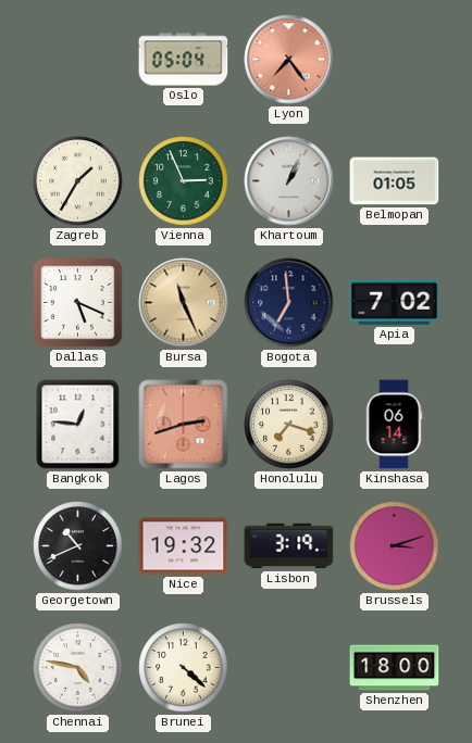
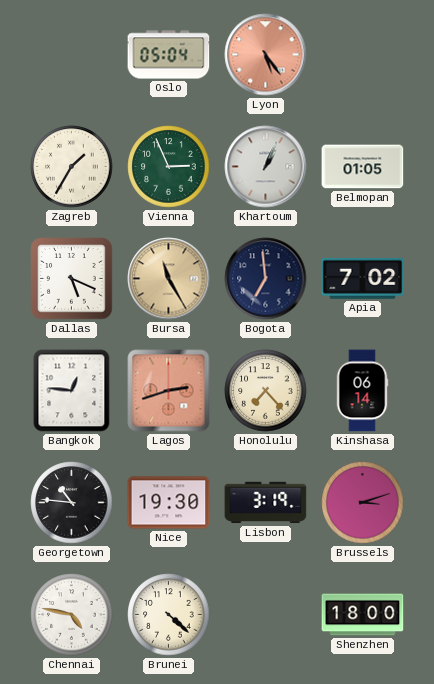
Lyon: 7:24 -> 5:24
Bursa: 11:26 -> 11:25
Honolulu: 7:18 -> 7:23
Georgetown: 10:41 -> 10:46
Nice: 19:32 -> 19:30
